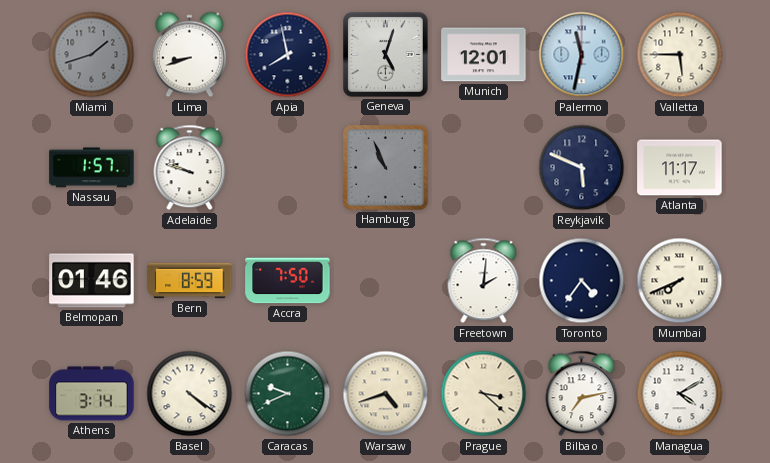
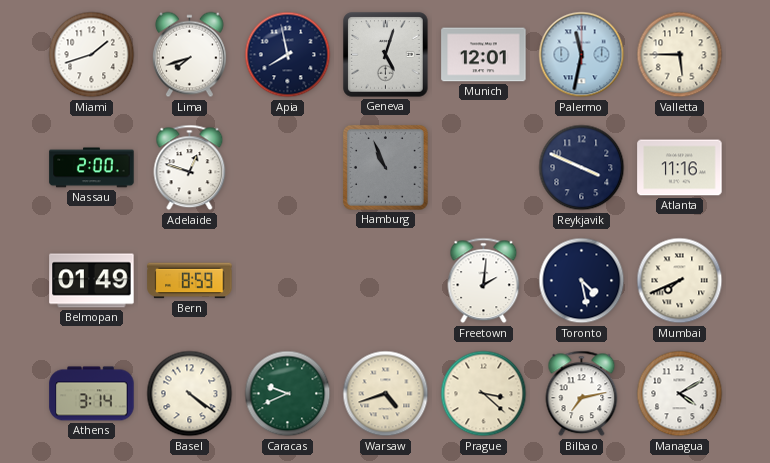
Miami dial: grey -> white
Lima: 8:42 -> 7:42
Nassau: 1:57 -> 2:00
Adelaide: 9:48 -> 12:48
Reykjavik: 5:49 -> 3:49
Atlanta: 11:17 -> 11:16
Belmopan: 01:46 -> 01:49
Accra: 7:50 -> none
Toronto: 4:36 -> 4:28
